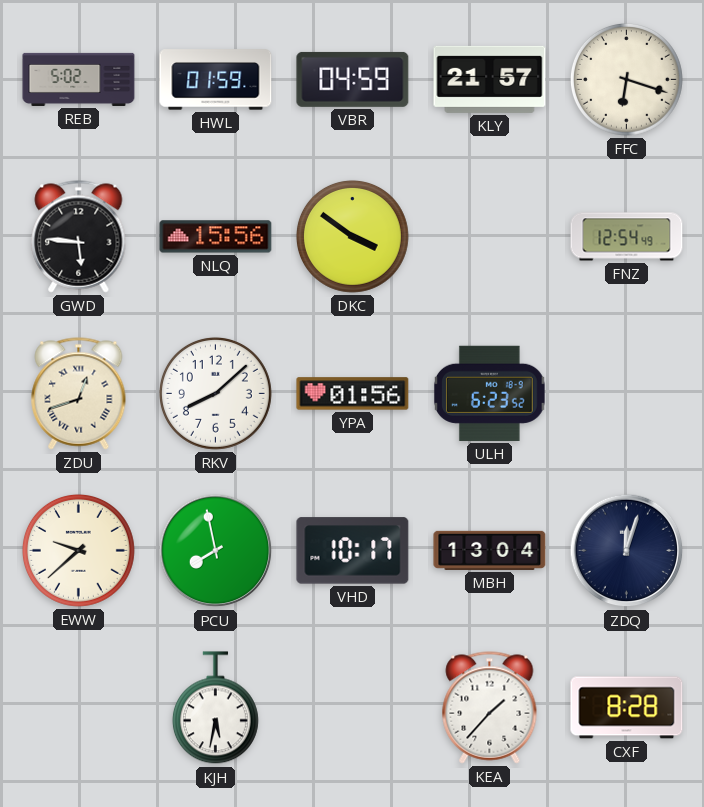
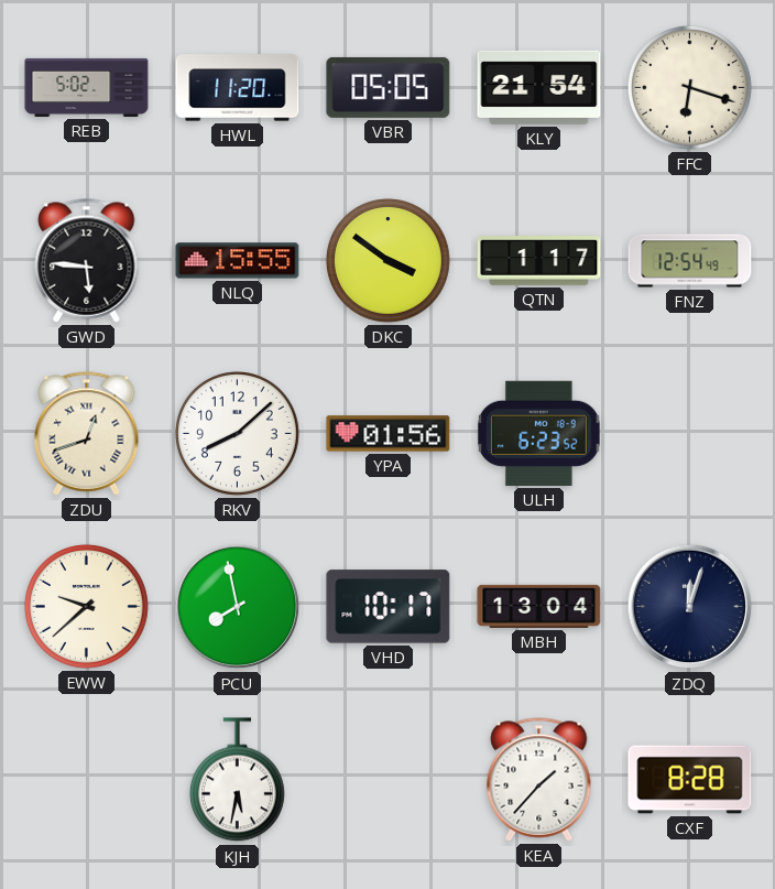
HWL: 01:59 -> 11:20
VBR: 04:59 -> 05:05
KLY: 21:57 -> 21:54
NLQ: 15:56 -> 15:55
QTN: none -> 1:17
